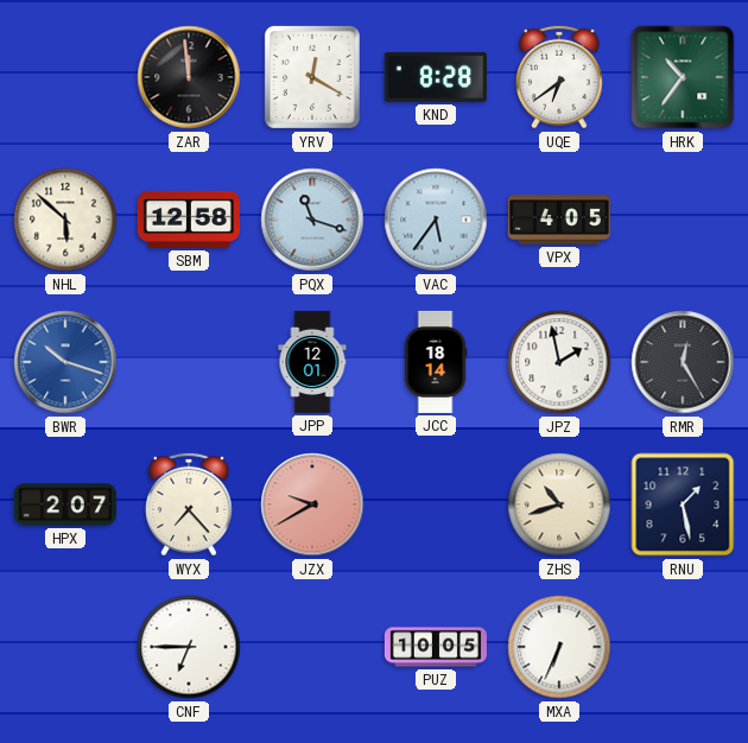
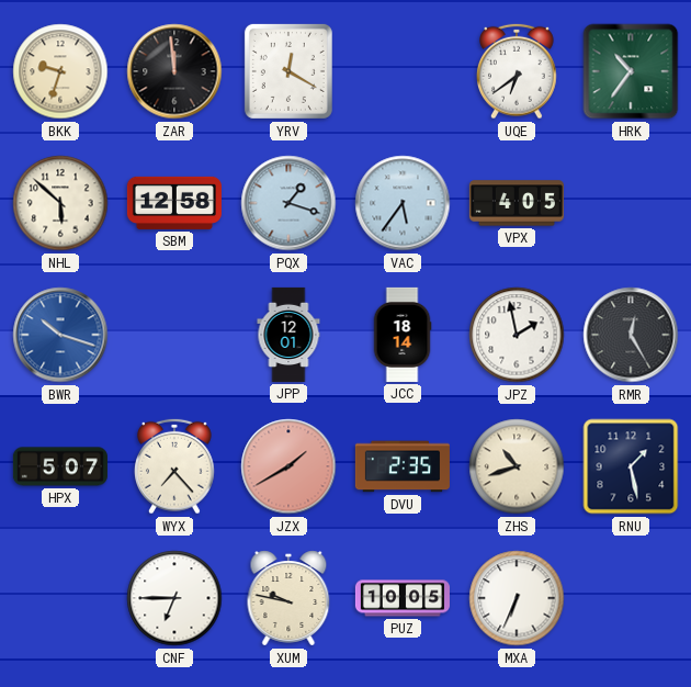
BKK: none -> 9:33
KND: 8:28 -> none
PQX: 11:18 -> 1:18
HPX: 2:07 -> 5:07
JZX: 9:40 -> 1:40
DVU: none -> 2:35
XUM: none -> 9:47
